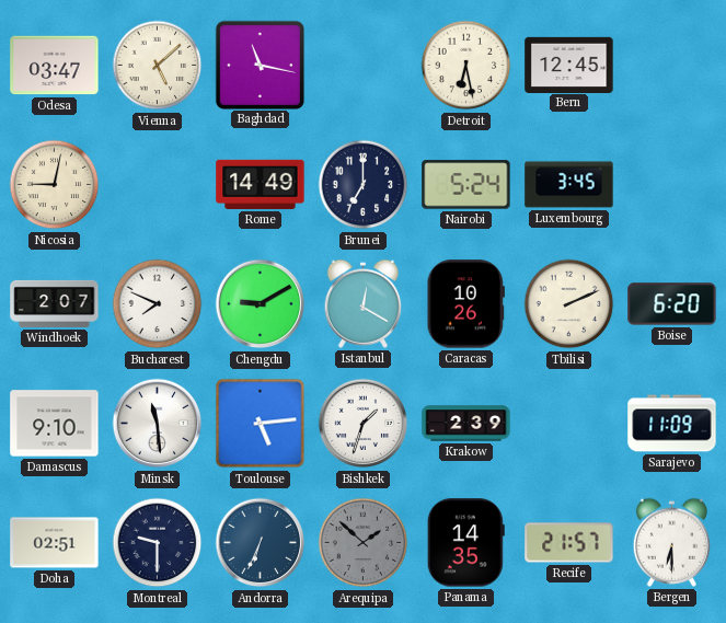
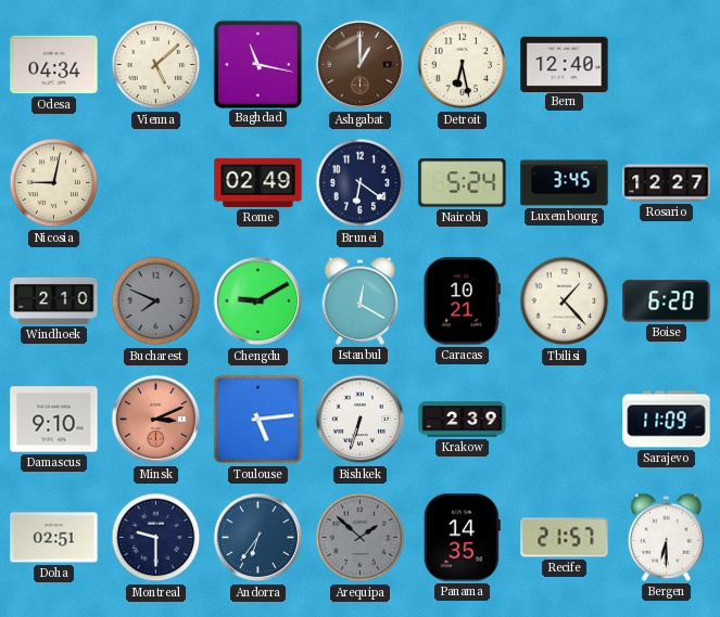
Odesa: 03:47 -> 04:34
Ashgabat: none -> 1:00
Bern: 12:45 -> 12:40
Rome: 14:49 -> 02:49
Brunei: 7:00 -> 6:21
Rosario: none -> 12:27
Windhoek: 2:07 -> 2:10
Bucharest dial: white -> grey
Caracas: 10:26 -> 10:21
Tbilisi: 2:11 -> 1:23
Minsk: 11:29 -> 3:11
Minsk dial: white -> salmon
Bishkek: 1:33 -> 6:33
Andorra: 6:34 -> 6:36
